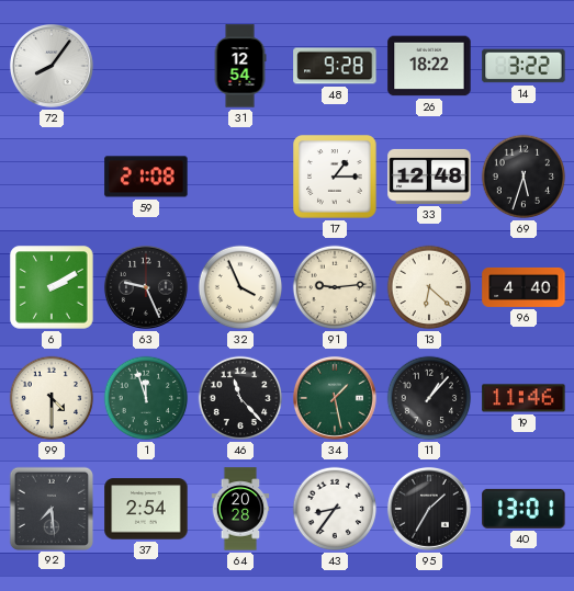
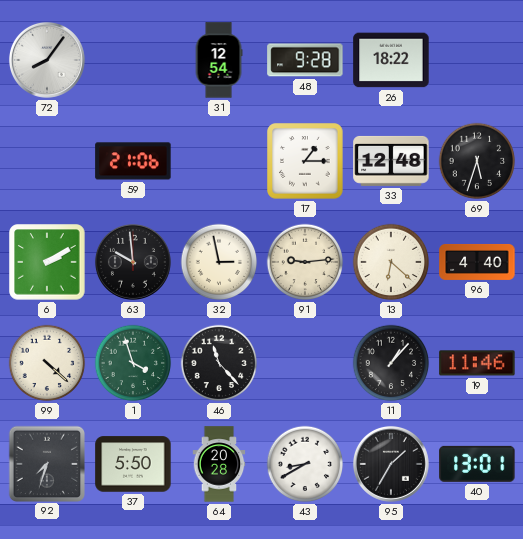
14: 3:22 -> none
59: 21:08 -> 21:06
63: 9:26 -> 9:59
32: 3:56 -> 2:58
99: 4:30 -> 4:22
1: 11:57 -> 3:57
34: 1:28 -> none
92: 7:29 -> 7:33
37: 2:54 -> 5:50
43: 8:36 -> 8:40
